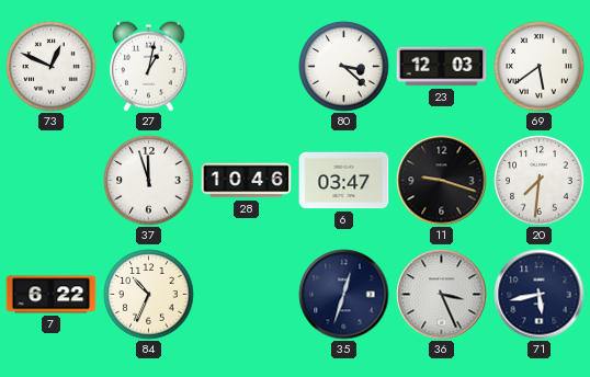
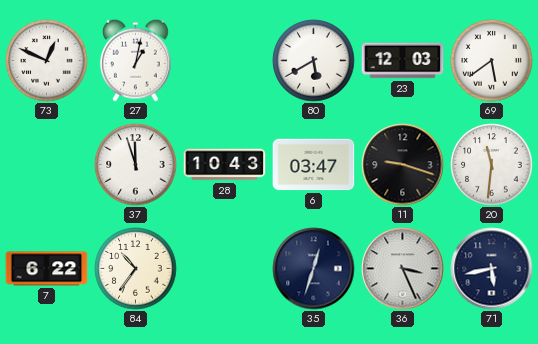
80: 3:22 -> 5:40
28: 10:46 -> 10:43
20: 7:31 -> 11:31
84: 10:34 -> 10:36
